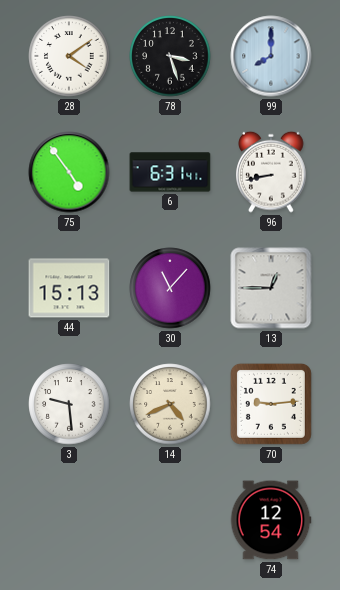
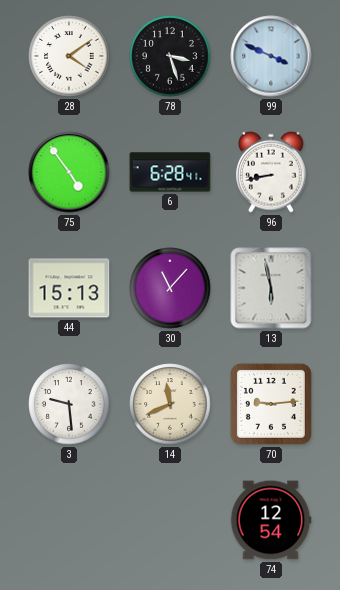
99: 8:00 -> 3:49
6: 6:31 -> 6:28
13: 12:45 -> 5:58
14: 4:41 -> 11:41
